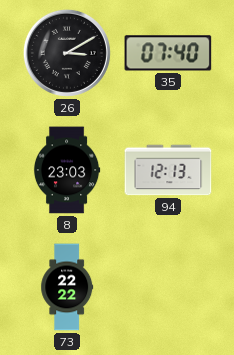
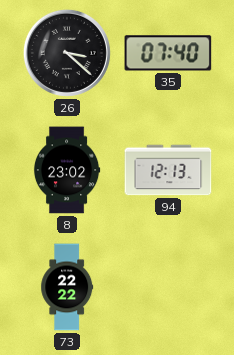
26: 3:10 -> 3:22
8: 23:03 -> 23:02
